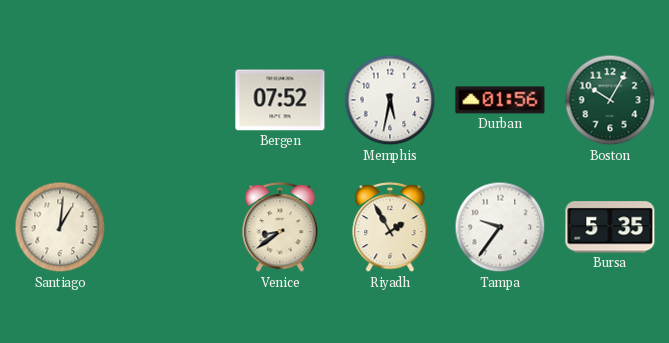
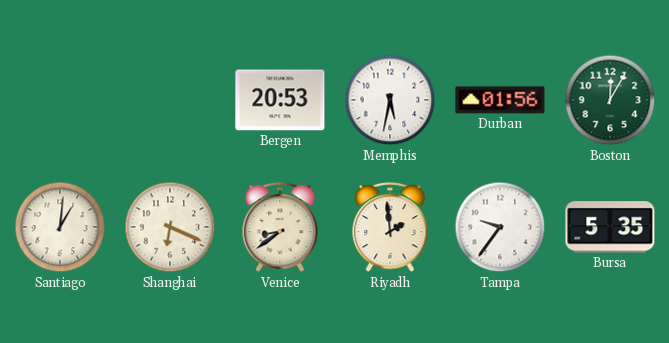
Bergen: 07:52 -> 20:53
Boston: 10:05 -> 12:05
Shanghai: none -> 6:19
Riyadh: 1:55 -> 1:59
